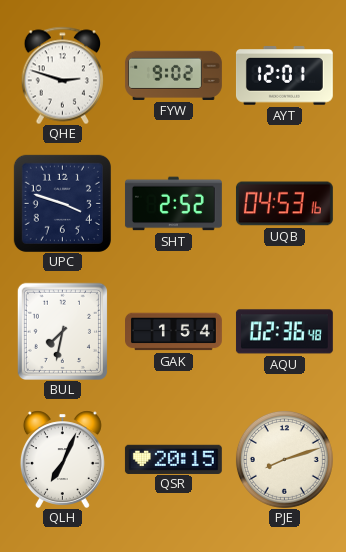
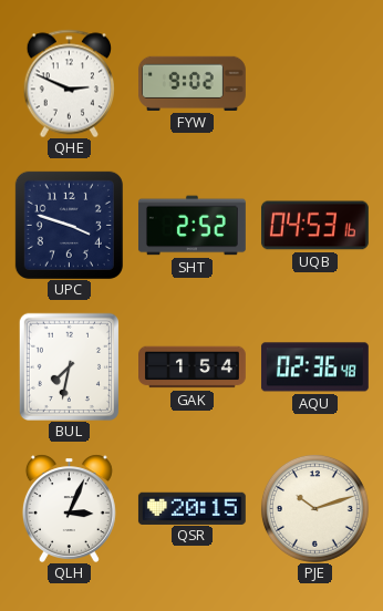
QHE: 2:48 -> 2:49
AYT: 12:01 -> none
QLH: 7:04 -> 3:04
PJE: 8:12 -> 10:12
